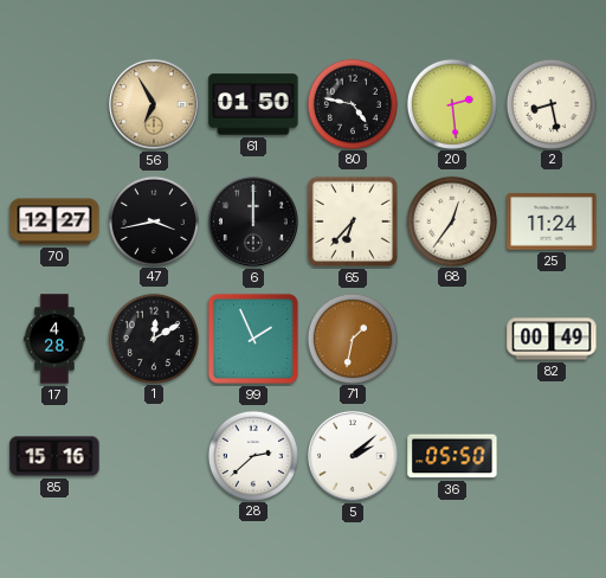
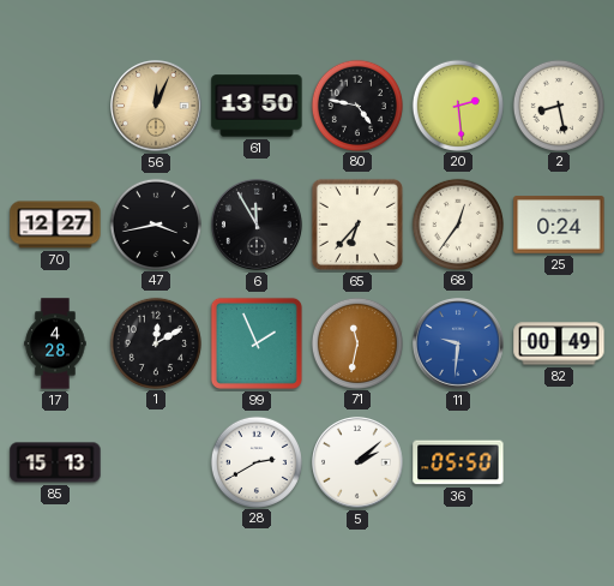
56: 6:55 -> 12:04
61: 01:50 -> 13:50
6: 12:00 -> 11:55
25: 11:24 -> 0:24
71: 1:32 -> 11:32
11: none -> 9:31
85: 15:16 -> 15:13
28: 2:38 -> 2:40
